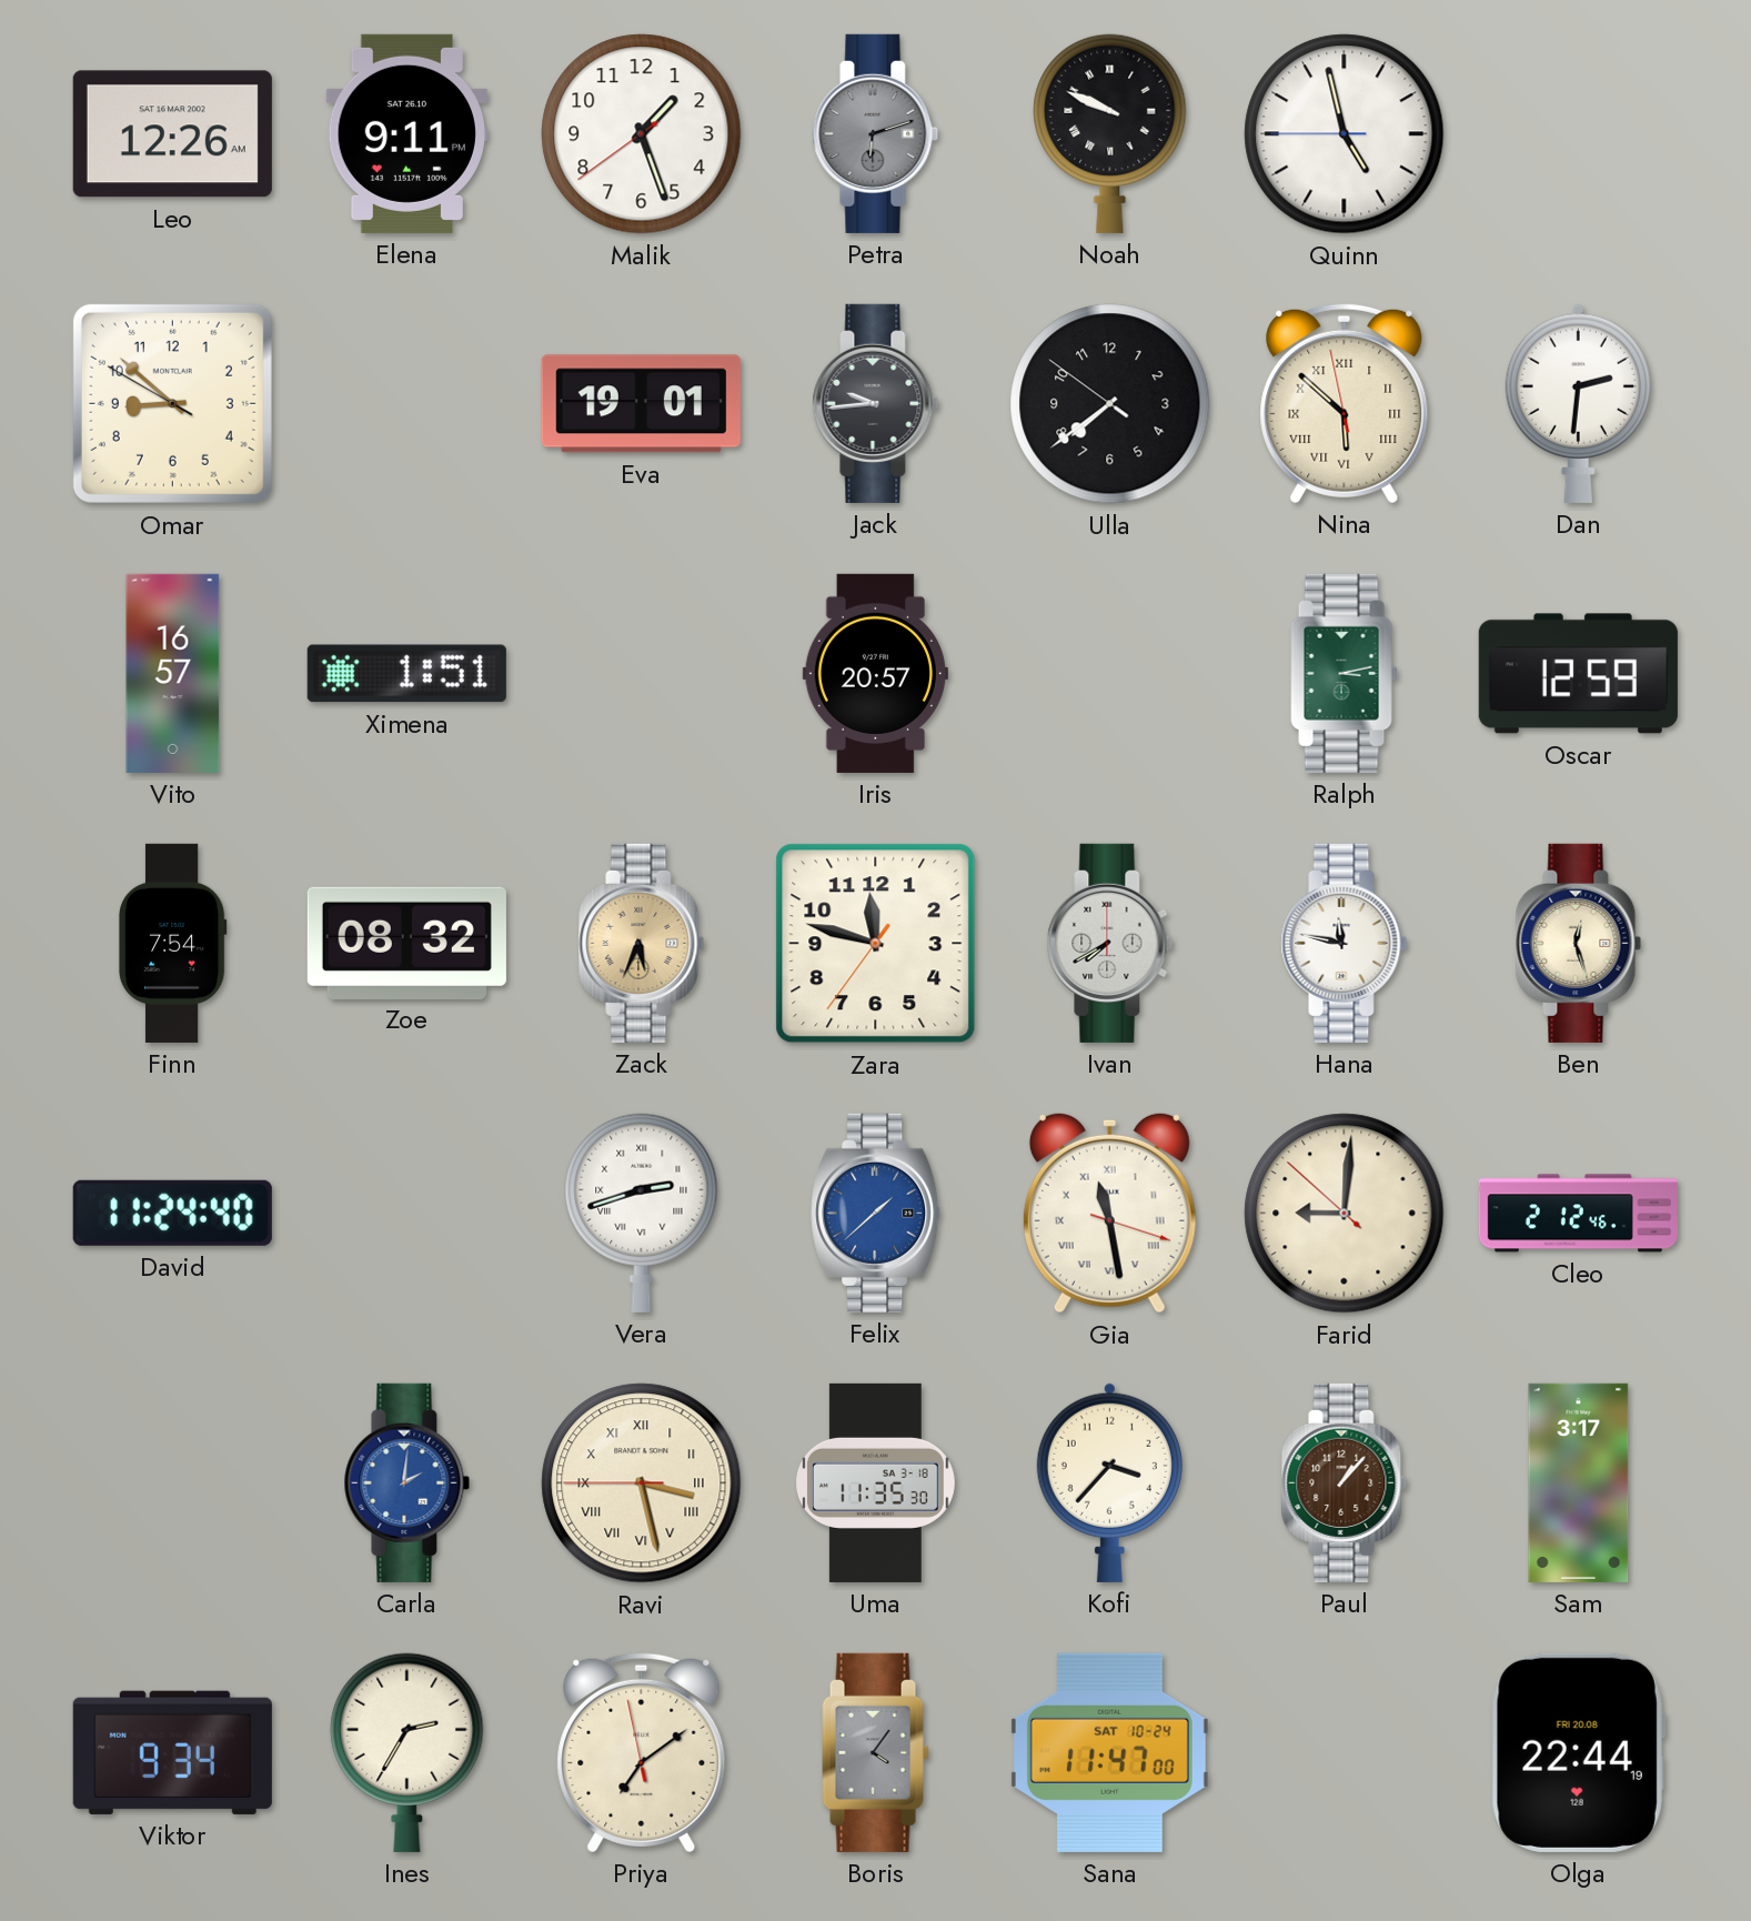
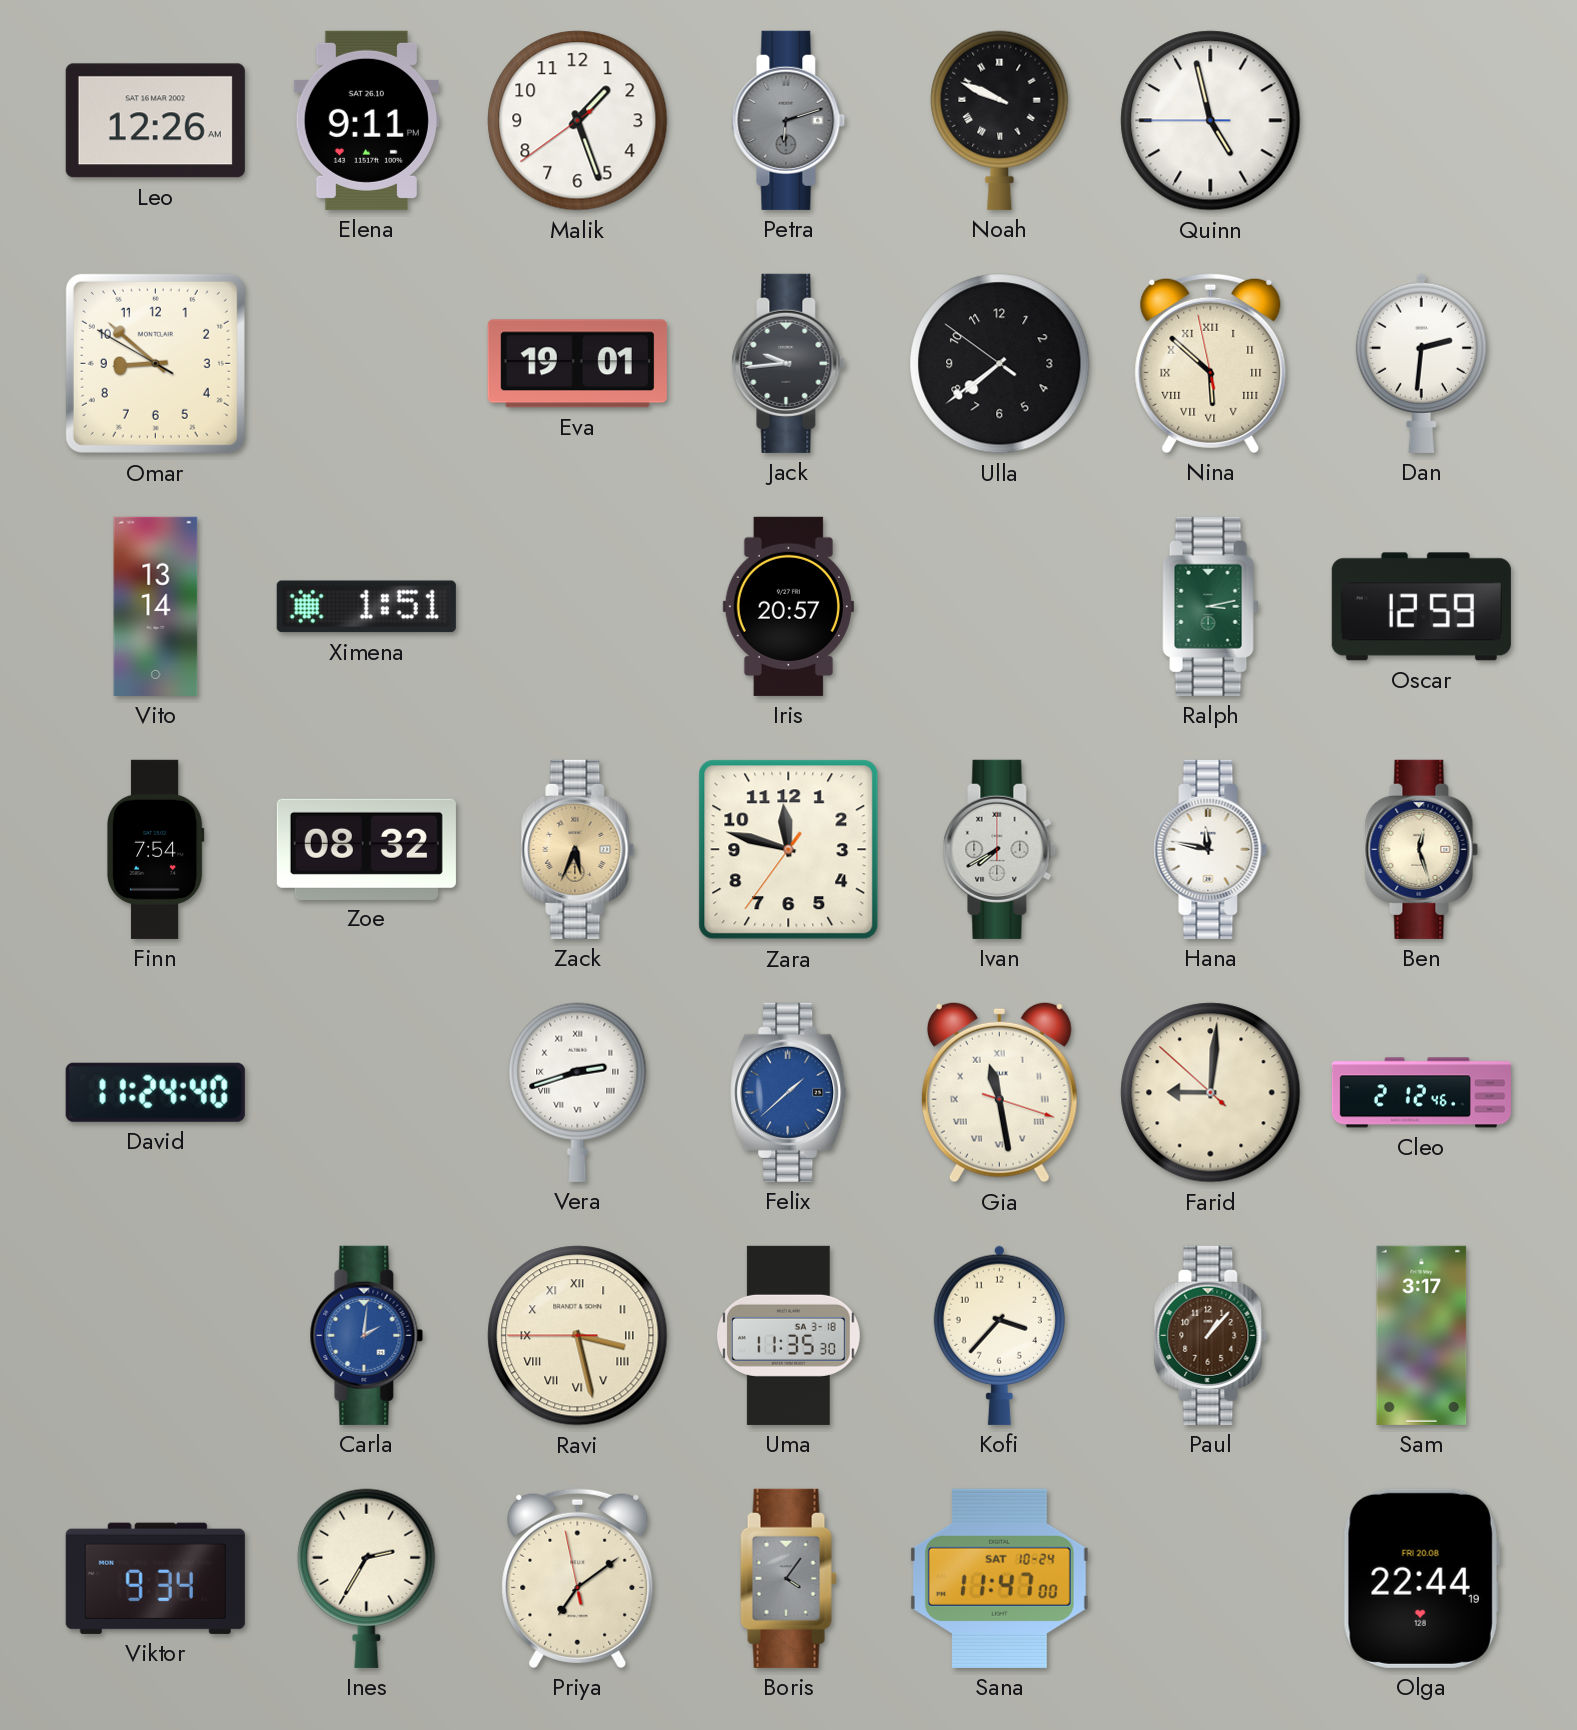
Vito: 16:57 -> 13:14
